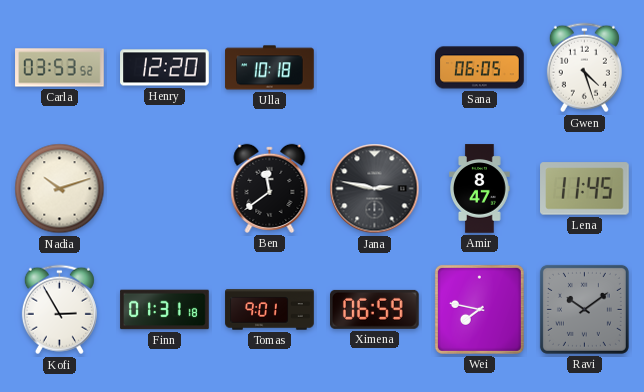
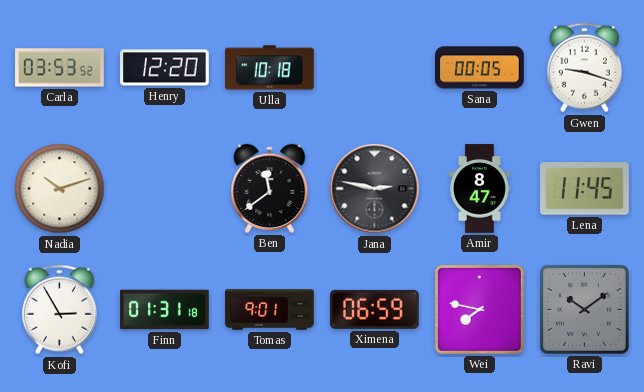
Sana: 06:05 -> 00:05
Gwen: 4:27 -> 9:18
